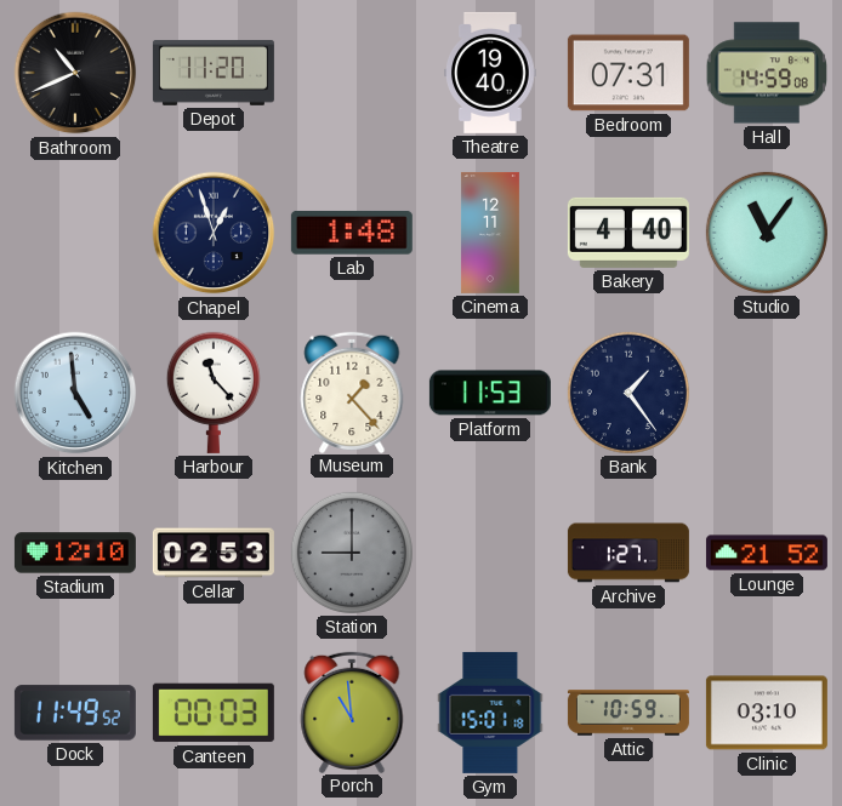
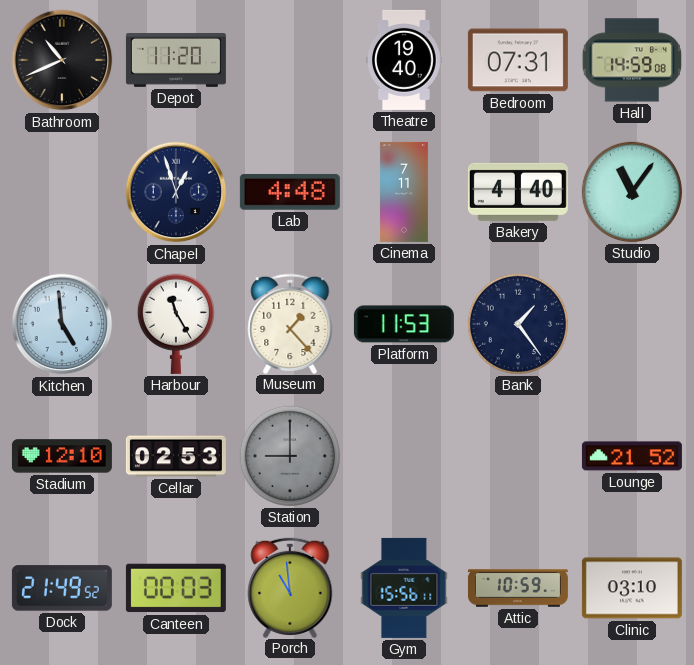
Lab: 1:48 -> 4:48
Cinema: 12:11 -> 7:11
Harbour: 11:23 -> 11:25
Archive: 1:27 -> none
Dock: 11:49 -> 21:49
Gym: 15:01 -> 15:56
